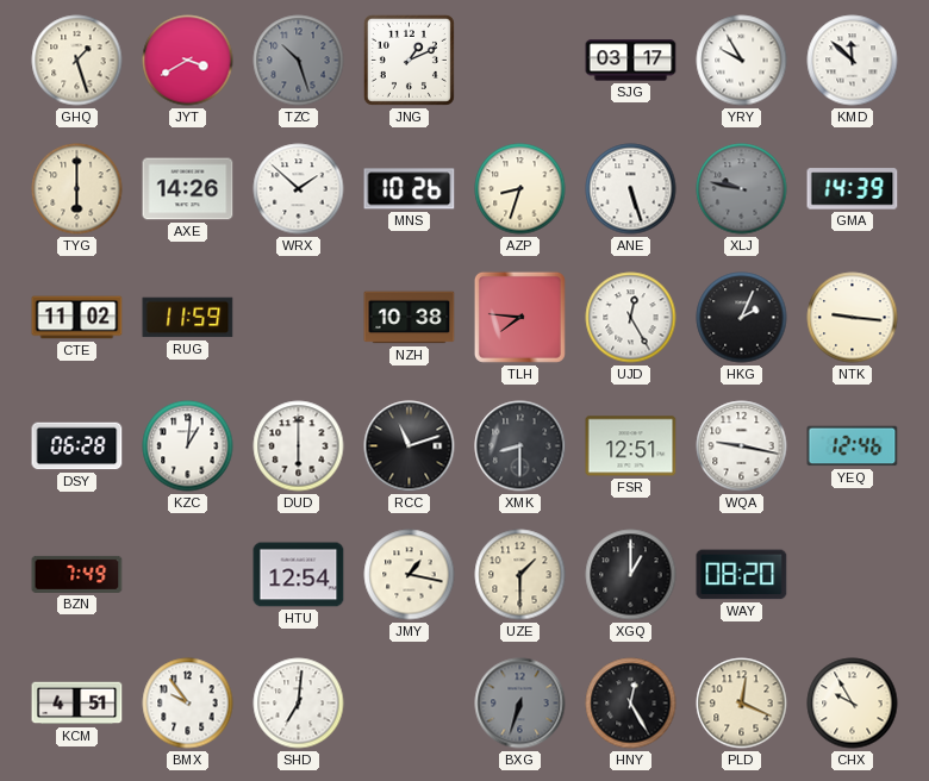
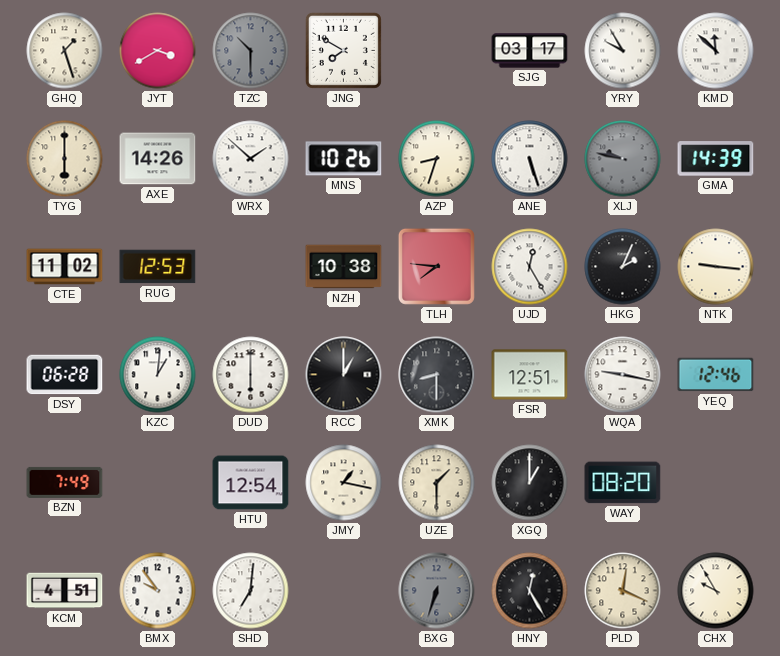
TZC: 10:27 -> 10:30
JNG: 1:11 -> 7:50
RUG: 11:59 -> 12:53
RCC: 11:12 -> 1:00
